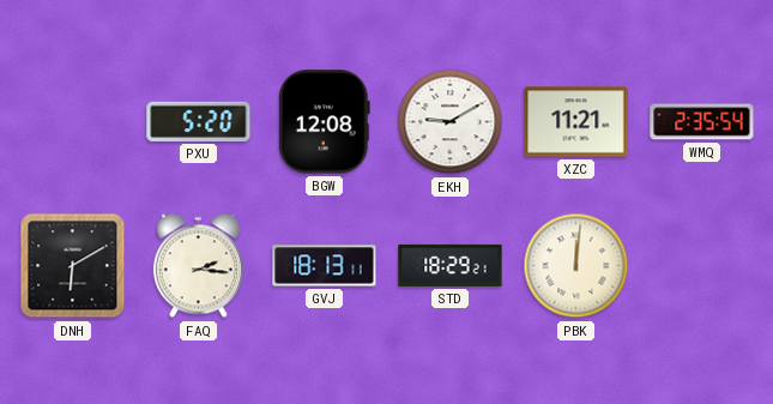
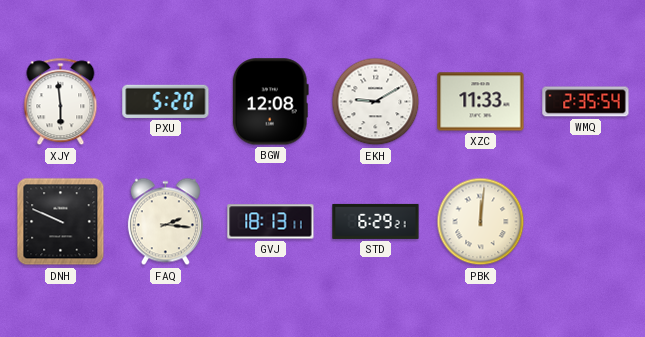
XJY: none -> 5:59
XZC: 11:21 -> 11:33
DNH: 6:10 -> 9:49
STD: 18:29 -> 6:29
